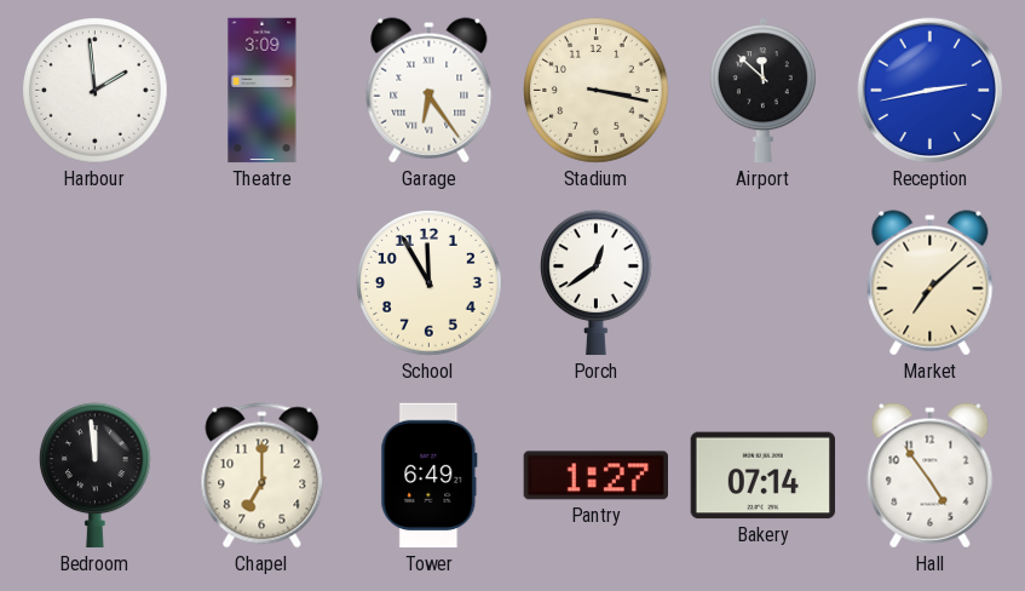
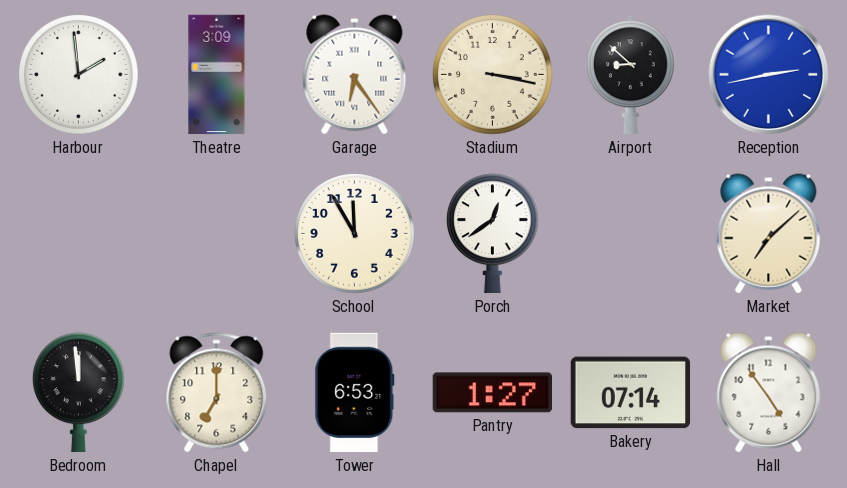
Airport: 11:52 -> 8:52
Tower: 6:49 -> 6:53
